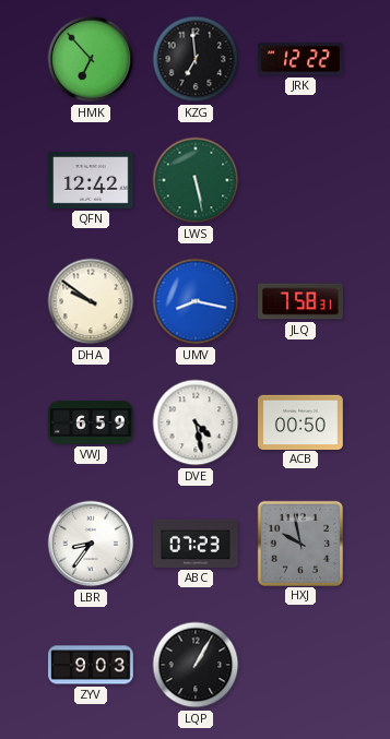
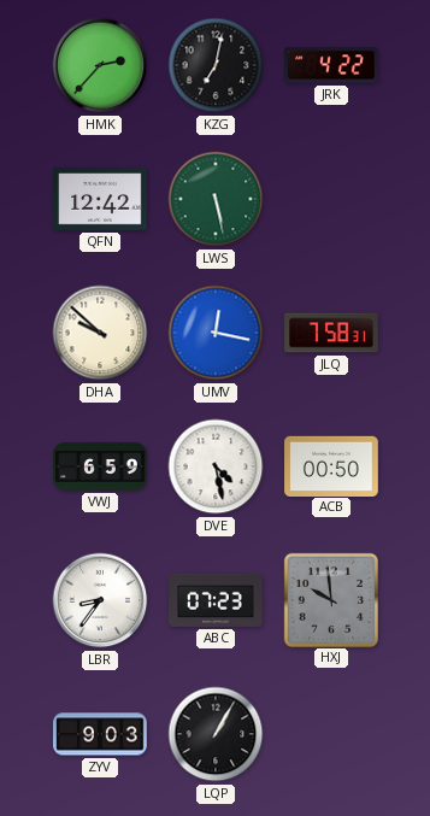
HMK: 6:53 -> 2:37
KZG: 6:59 -> 7:02
JRK: 12:22 -> 4:22
DHA: 9:51 -> 9:52
UMV: 8:17 -> 12:17
HXJ: 9:58 -> 9:59
